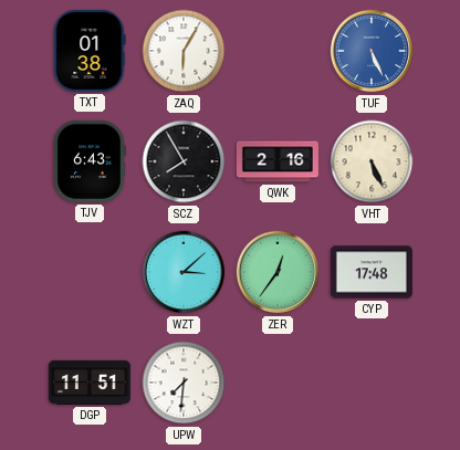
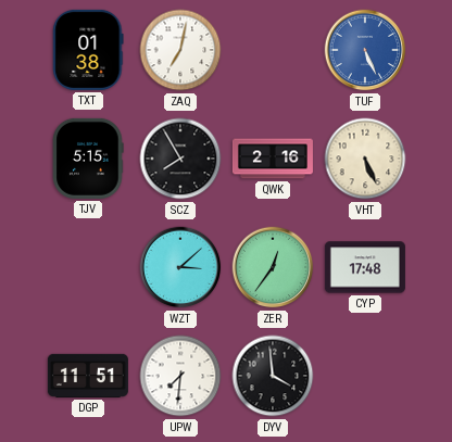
ZAQ: 6:05 -> 7:02
TJV: 6:43 -> 5:15
DYV: none -> 3:59
